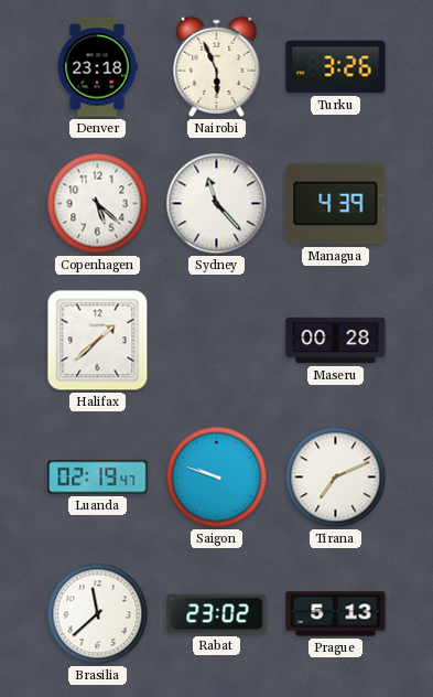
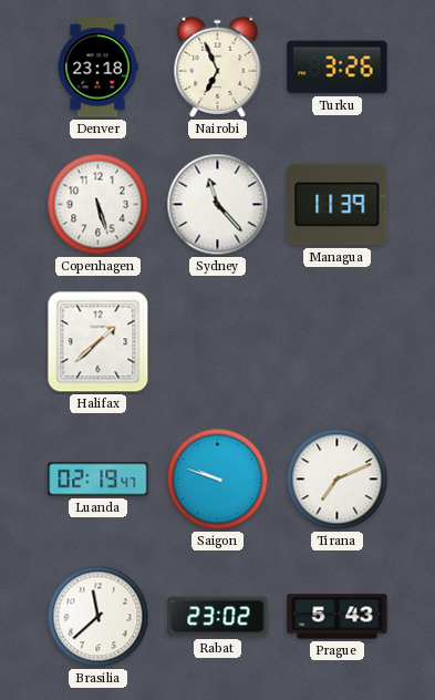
Nairobi: 5:56 -> 6:56
Copenhagen: 5:22 -> 5:27
Managua: 4:39 -> 11:39
Maseru: 00:28 -> none
Prague: 5:13 -> 5:43
